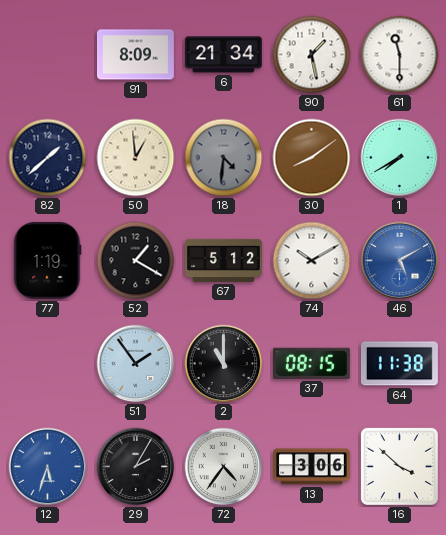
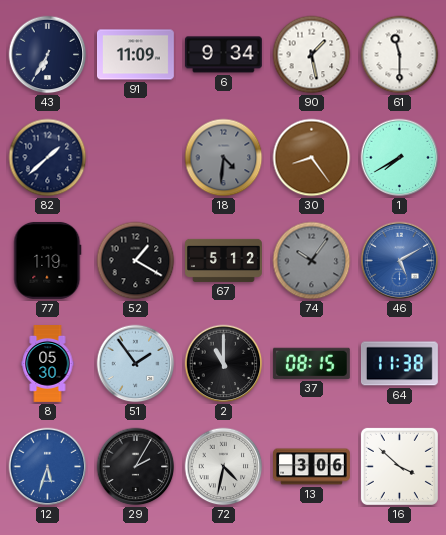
43: none -> 6:35
91: 8:09 -> 11:09
6: 21:34 -> 9:34
50: 12:59 -> none
30: 8:09 -> 8:24
74: 10:10 -> 10:06
74 dial: white -> grey
8: none -> 05:30
72: 4:36 -> 4:32
